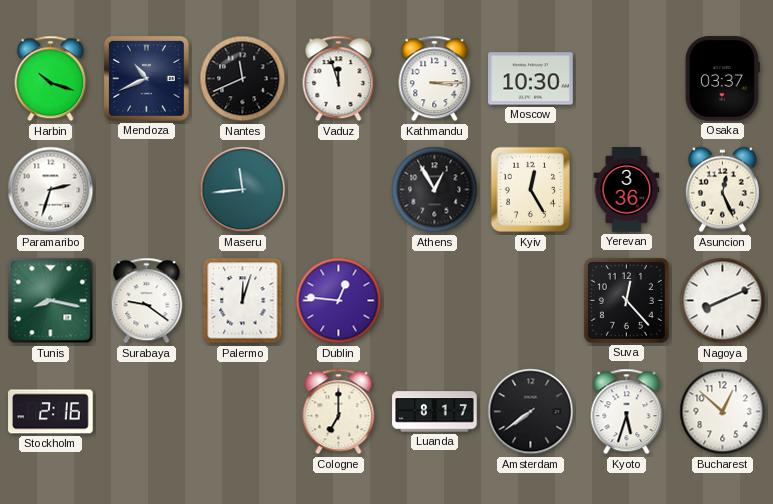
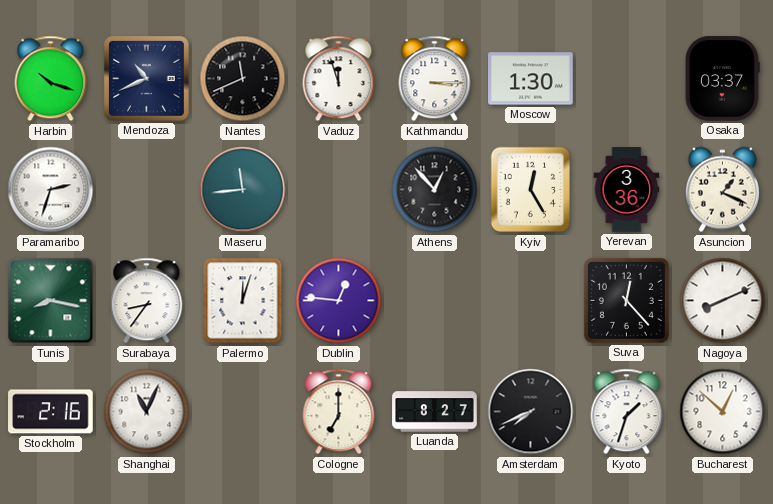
Moscow: 10:30 -> 1:30
Athens: 12:55 -> 12:53
Asuncion: 12:26 -> 1:19
Surabaya: 9:21 -> 8:36
Shanghai: none -> 11:04
Luanda: 8:17 -> 8:27
Amsterdam: 7:39 -> 7:41
Kyoto: 5:33 -> 1:33
